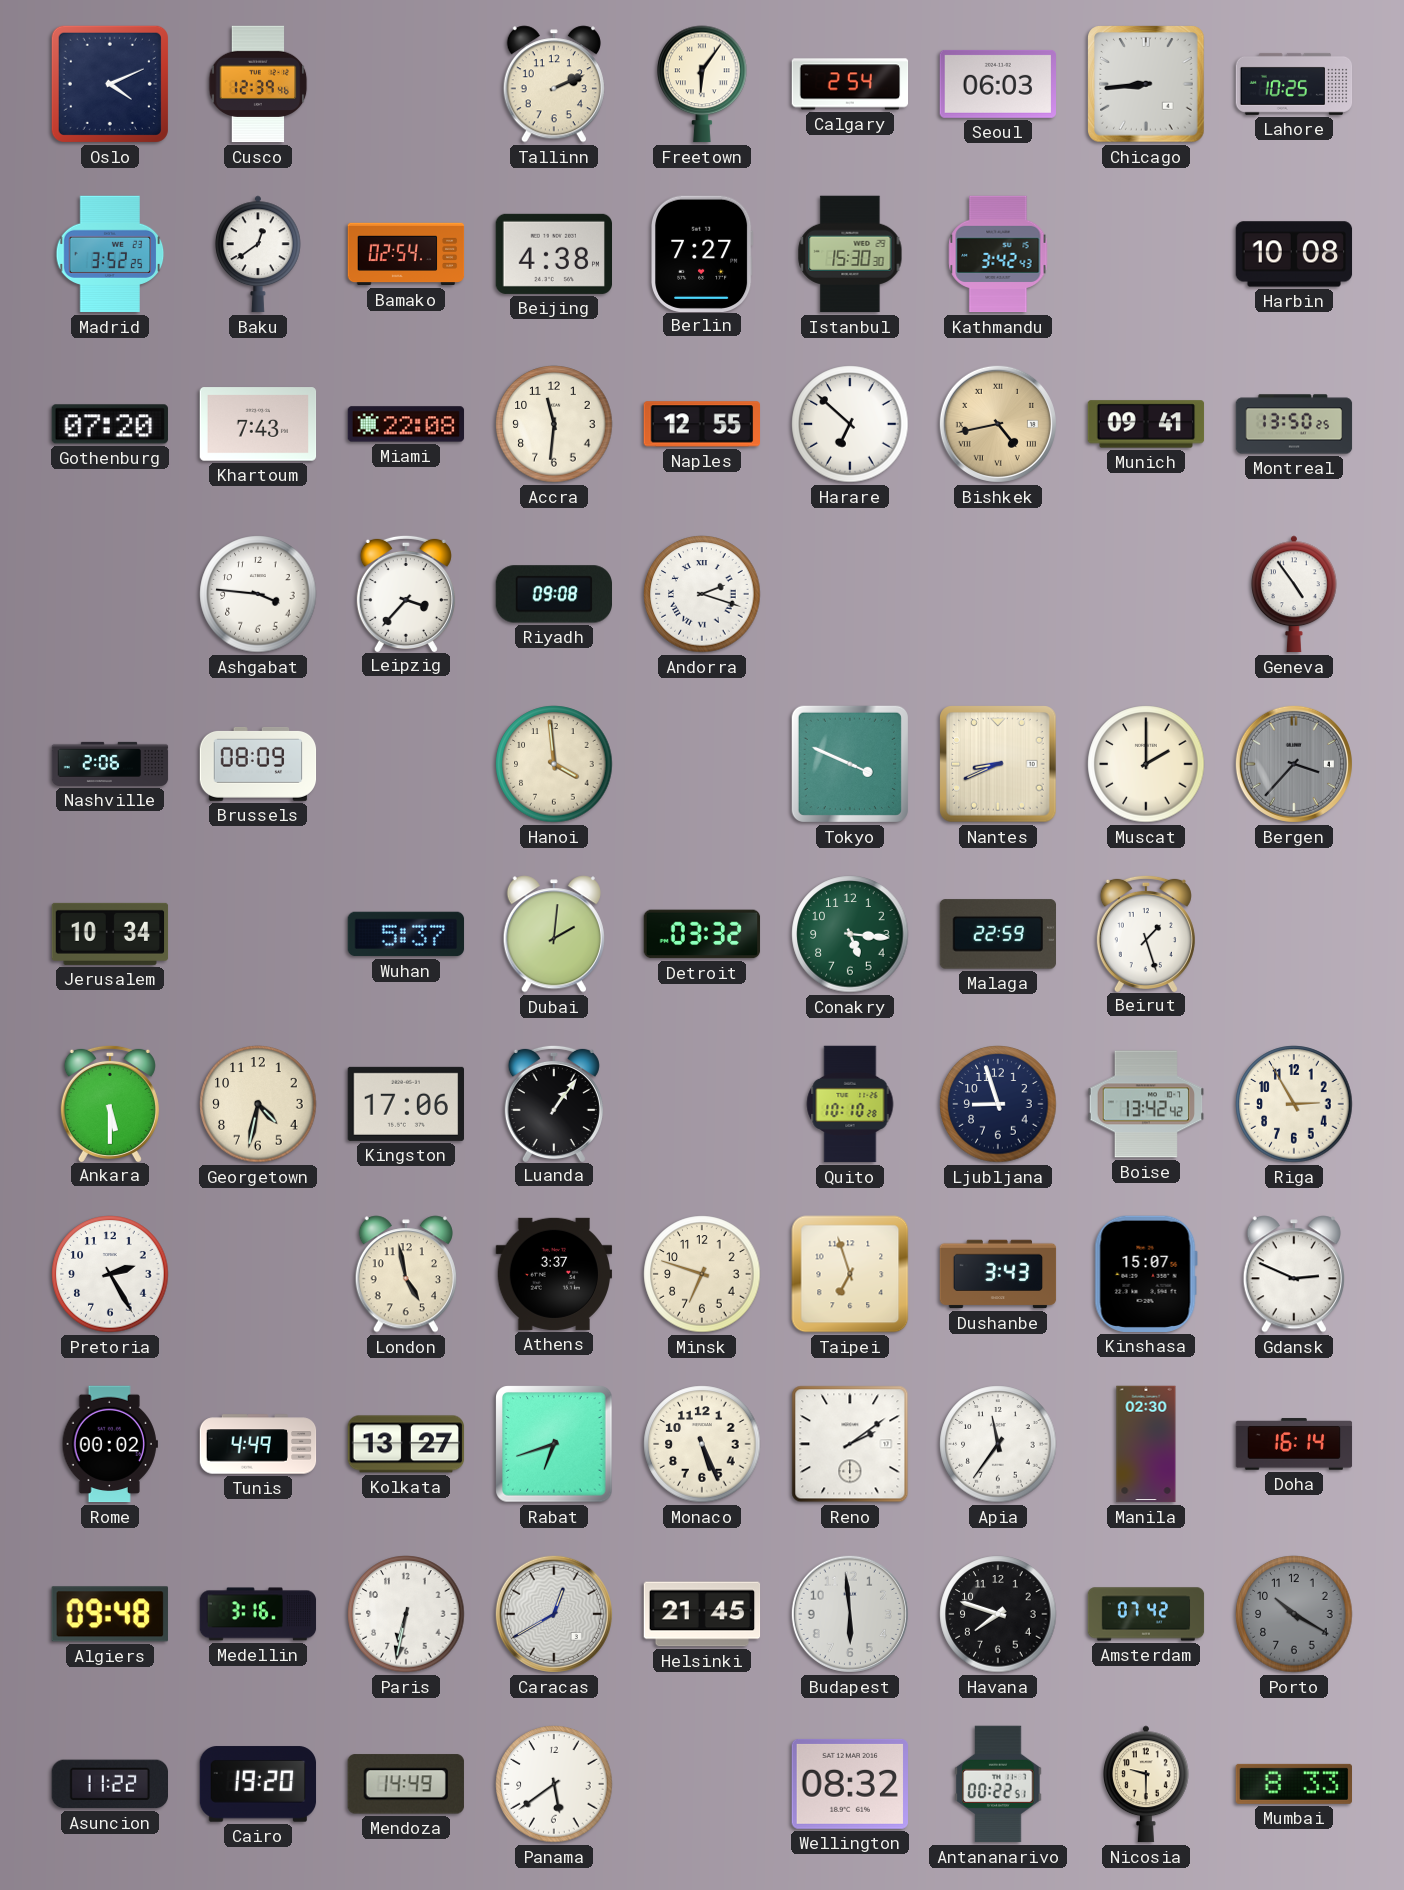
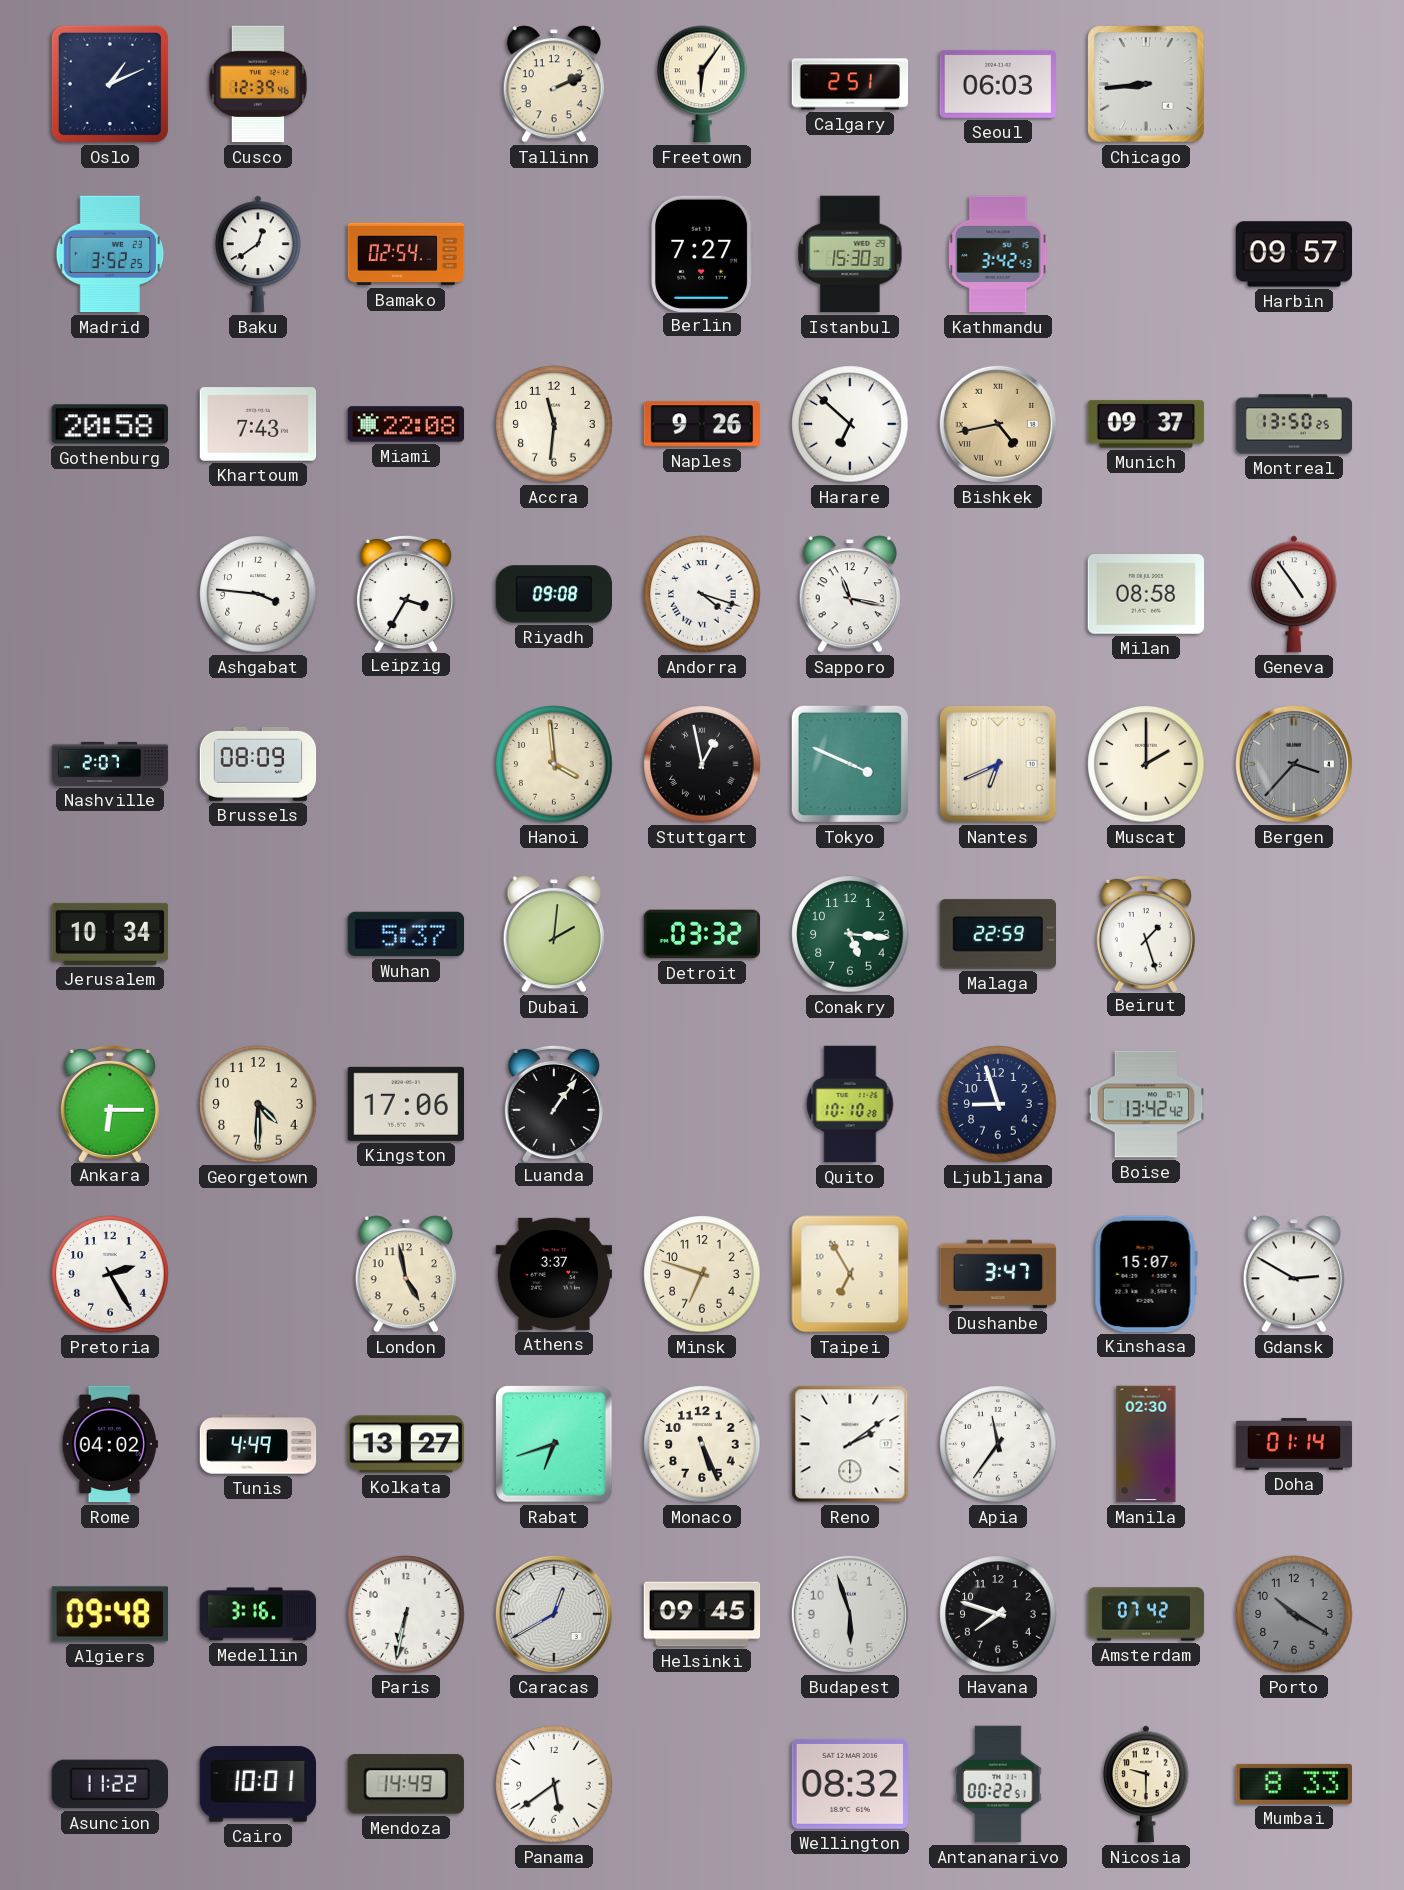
Oslo: 4:11 -> 1:11
Calgary: 2:54 -> 2:51
Lahore: 10:25 -> none
Beijing: 4:38 -> none
Harbin: 10:08 -> 09:57
Gothenburg: 07:20 -> 20:58
Naples: 12:55 -> 9:26
Munich: 09:41 -> 09:37
Leipzig: 3:37 -> 3:35
Andorra: 2:18 -> 4:18
Sapporo: none -> 11:17
Milan: none -> 08:58
Nashville: 2:06 -> 2:07
Stuttgart: none -> 12:58
Nantes: 8:41 -> 6:41
Ankara: 5:30 -> 6:15
Georgetown: 4:32 -> 4:30
Riga: 2:55 -> none
Taipei: 6:57 -> 6:55
Dushanbe: 3:43 -> 3:47
Gdansk: 2:49 -> 2:50
Rome: 00:02 -> 04:02
Doha: 16:14 -> 01:14
Helsinki: 21:45 -> 09:45
Budapest: 5:59 -> 5:57
Cairo: 19:20 -> 10:01
